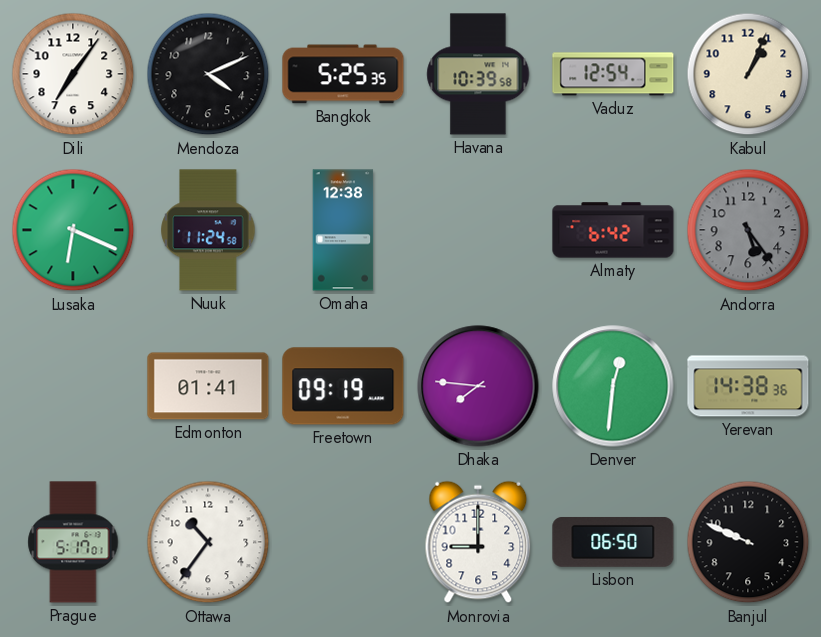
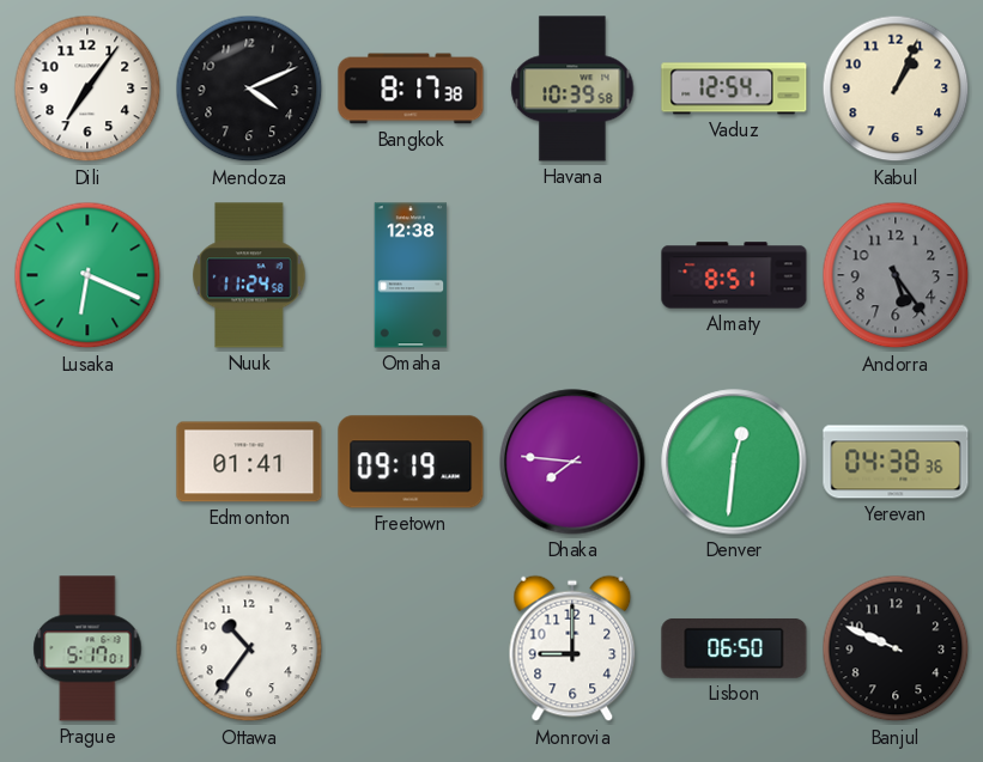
Bangkok: 5:25 -> 8:17
Almaty: 6:42 -> 8:51
Yerevan: 14:38 -> 04:38
